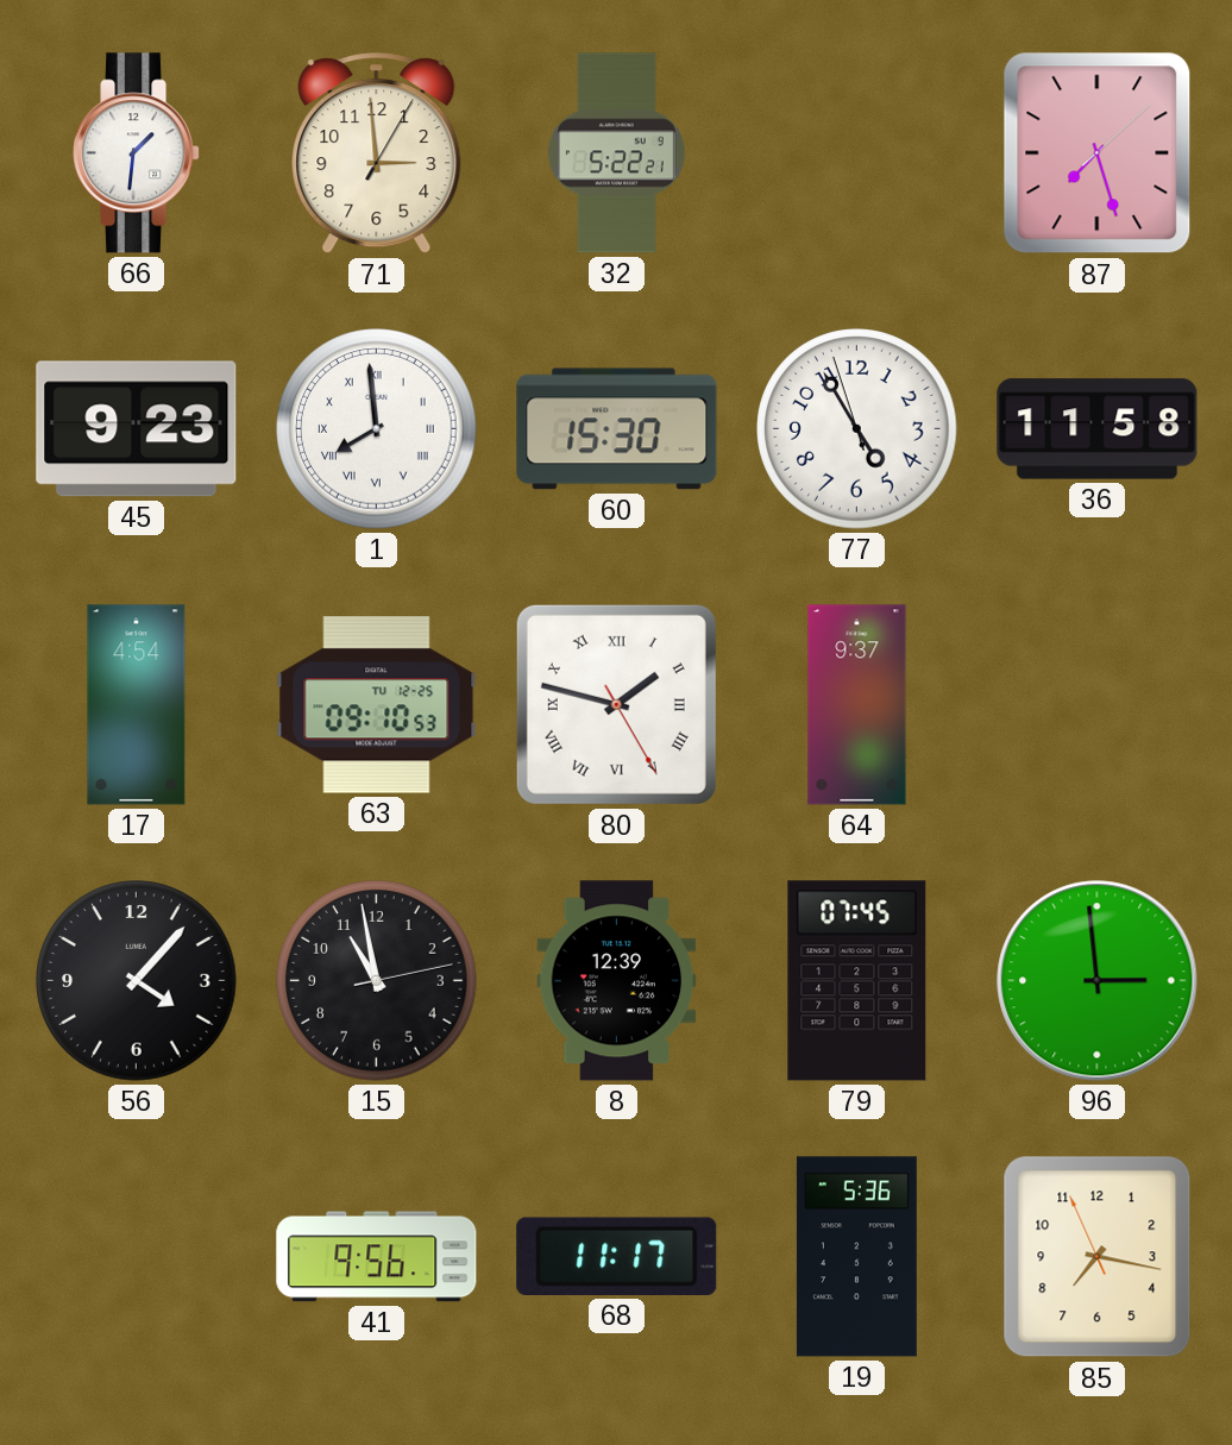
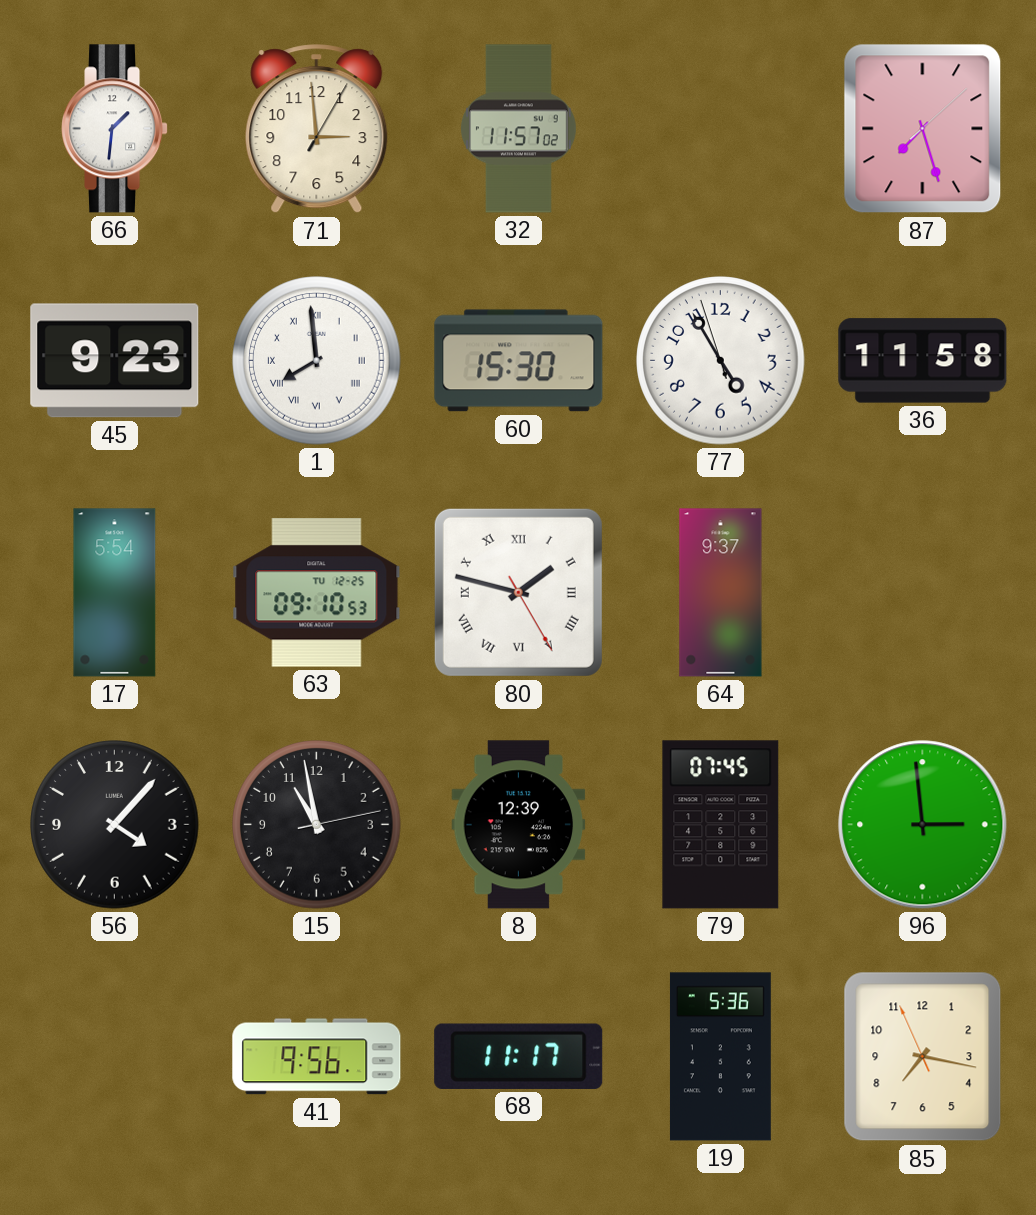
32: 5:22 -> 11:57
17: 4:54 -> 5:54
